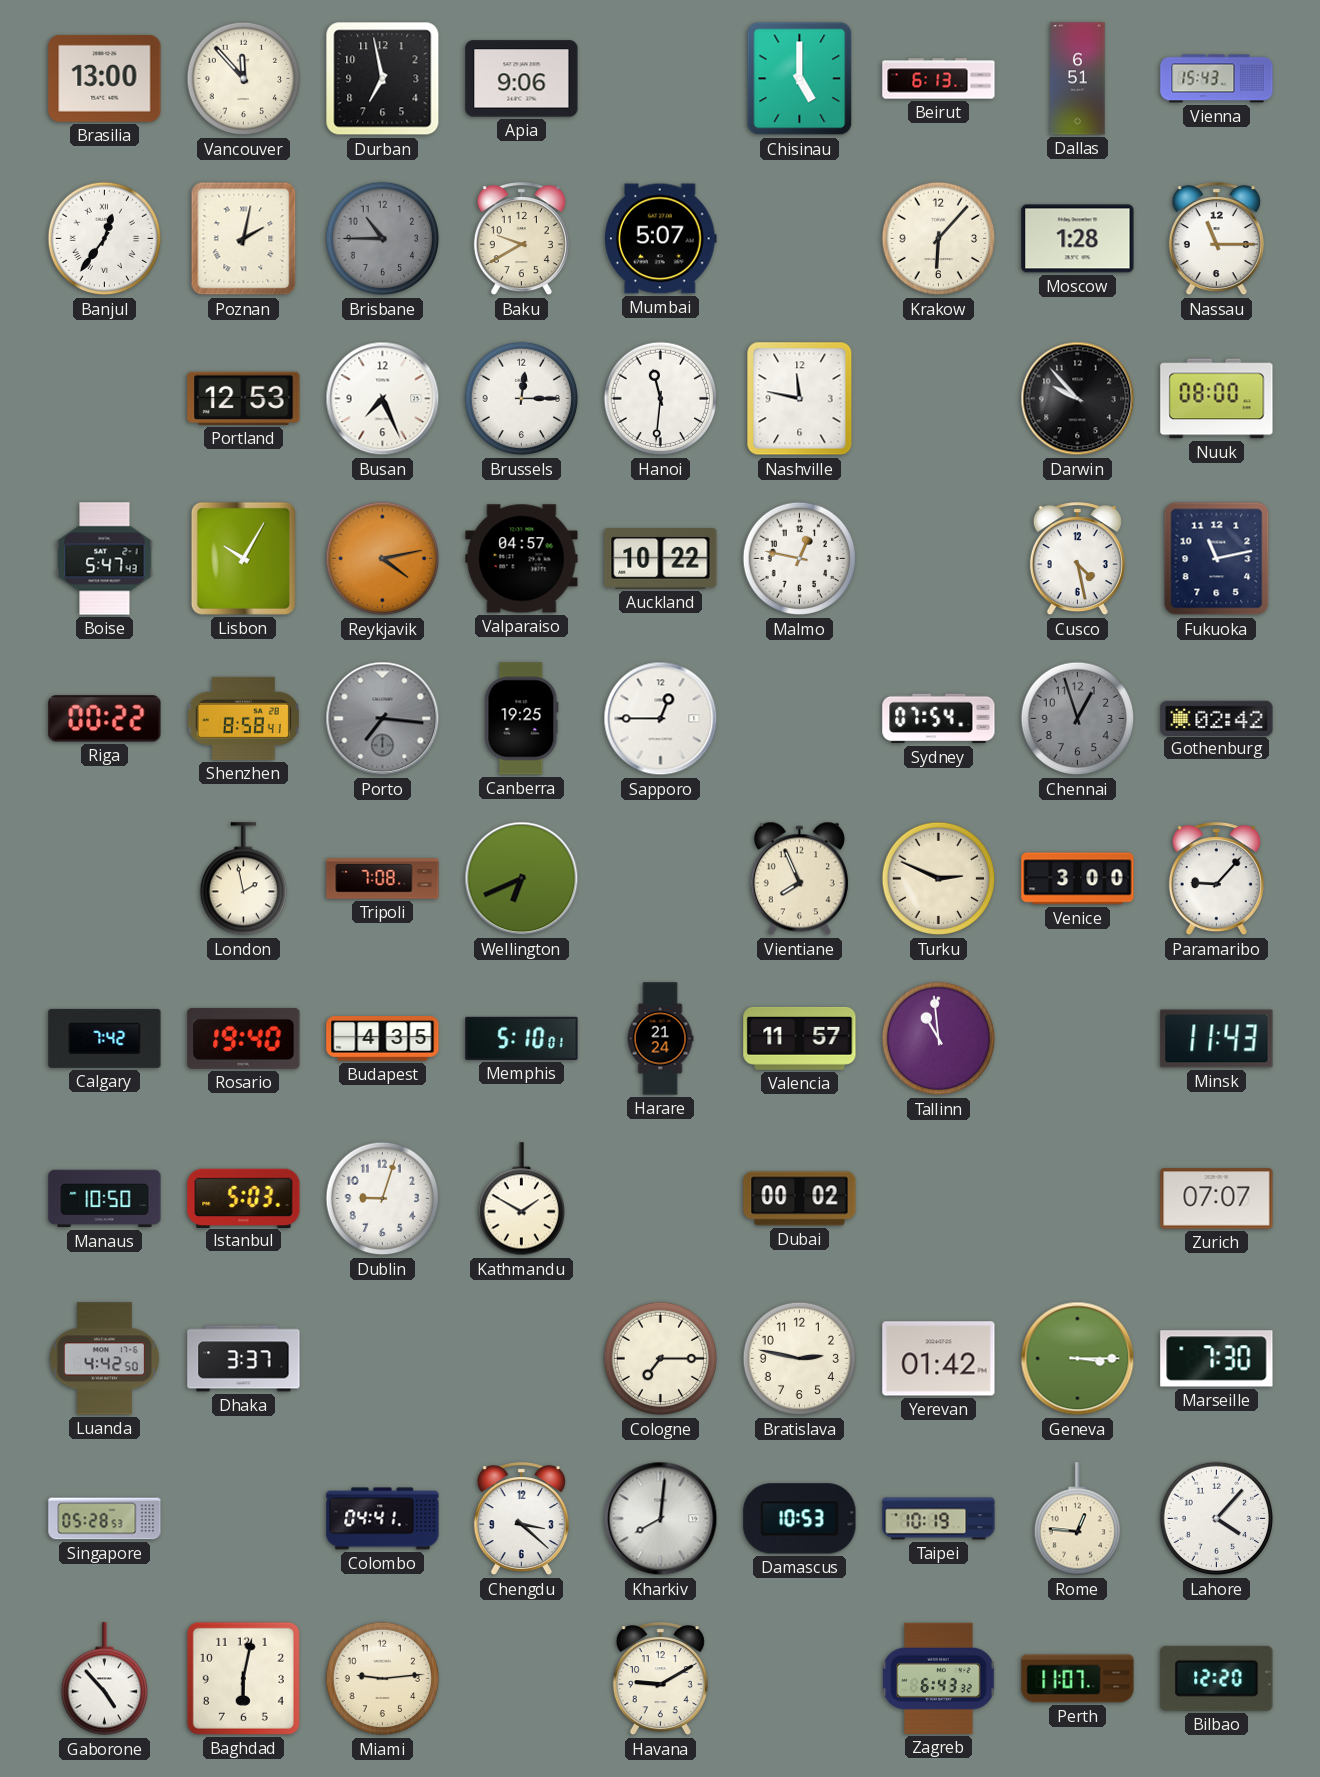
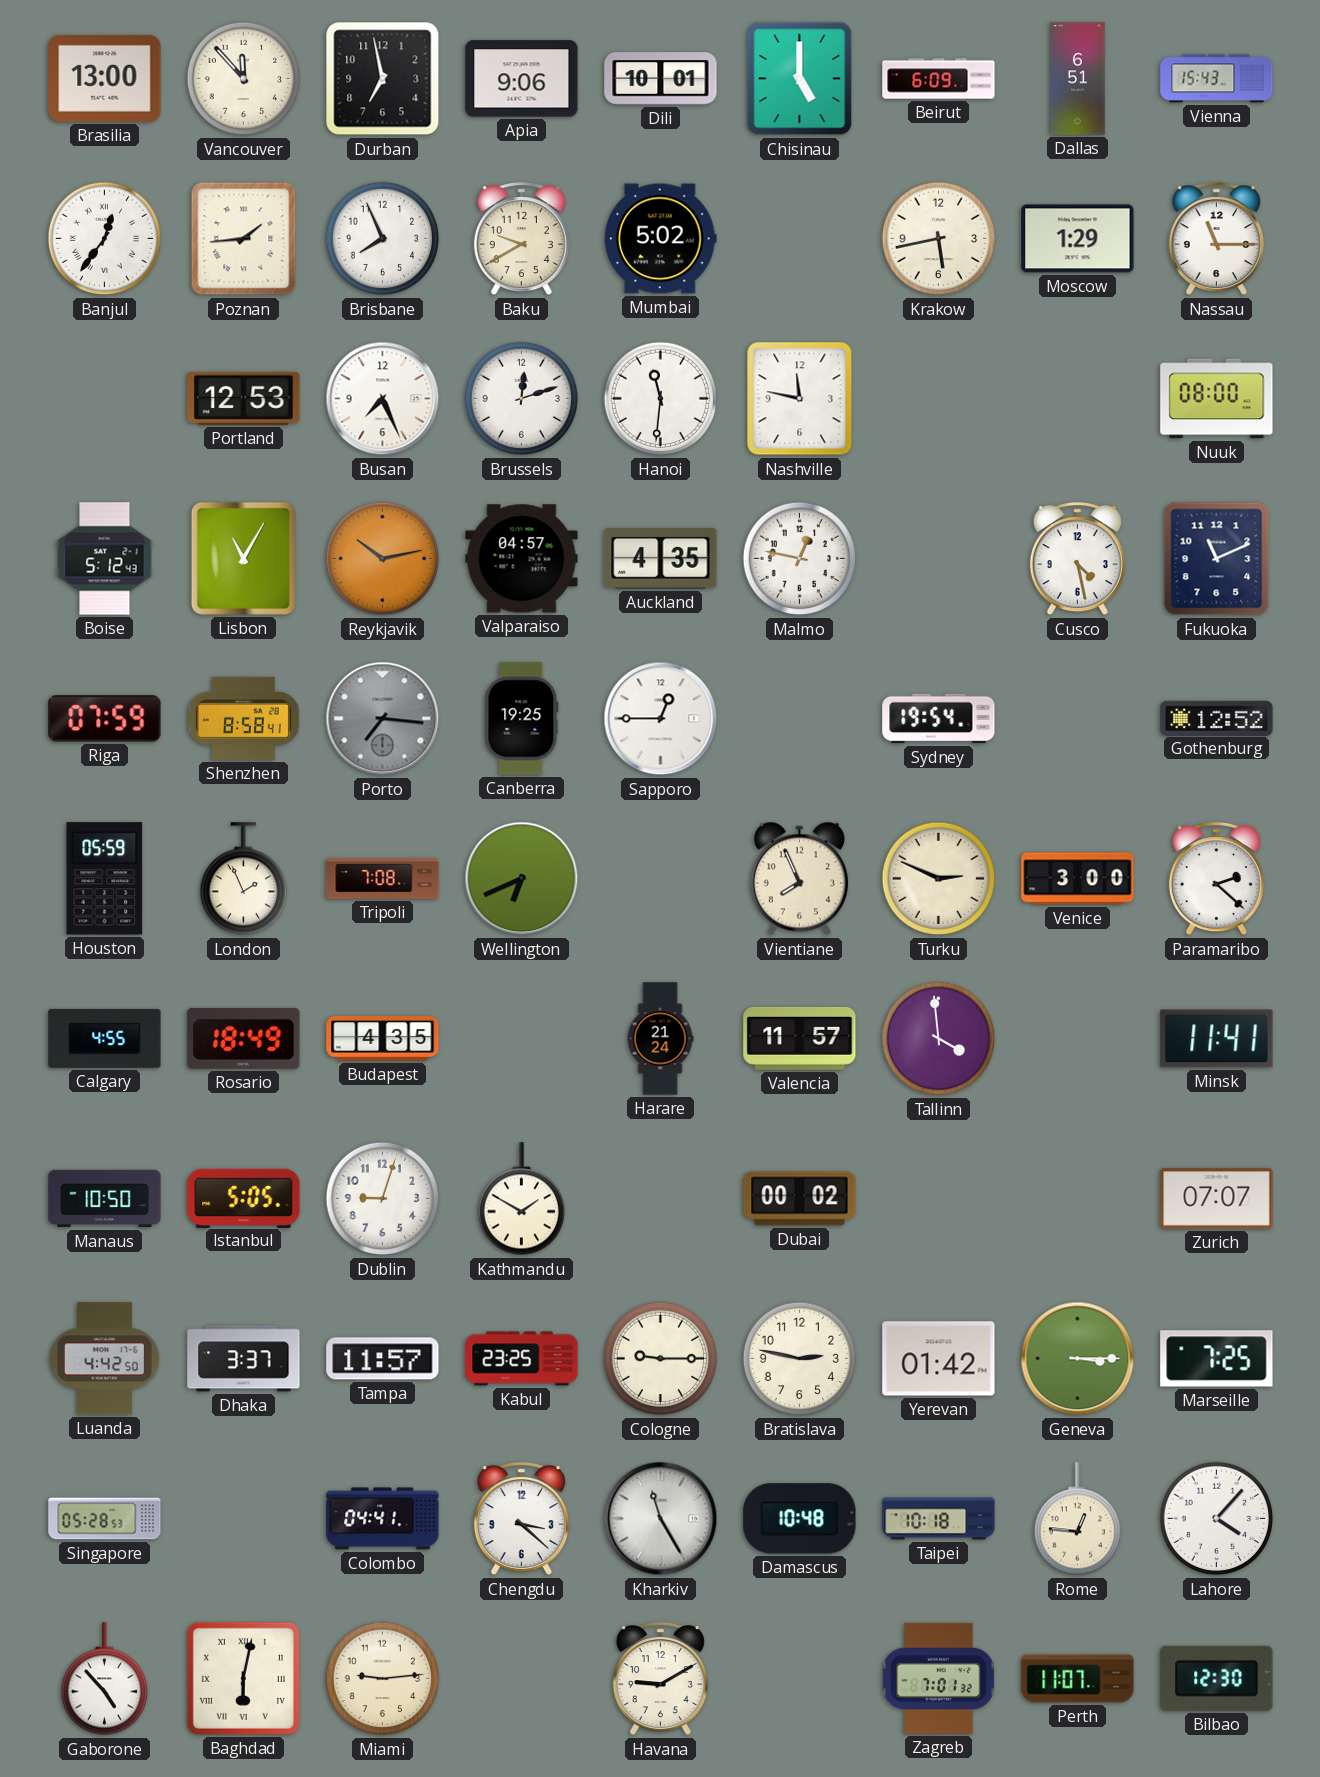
Dili: none -> 10:01
Beirut: 6:13 -> 6:09
Poznan: 2:02 -> 1:44
Brisbane: 10:45 -> 7:56
Brisbane dial: grey -> white
Mumbai: 5:07 -> 5:02
Krakow: 6:07 -> 5:43
Moscow: 1:28 -> 1:29
Brussels: 12:15 -> 12:12
Darwin: 9:53 -> none
Boise: 5:47 -> 5:12
Lisbon: 10:05 -> 11:05
Reykjavik: 4:13 -> 10:13
Auckland: 10:22 -> 4:35
Fukuoka: 11:13 -> 11:11
Riga: 00:22 -> 07:59
Sydney: 07:54 -> 19:54
Chennai: 12:57 -> none
Gothenburg: 02:42 -> 12:52
Houston: none -> 05:59
London: 1:58 -> 1:56
Paramaribo: 9:07 -> 2:22
Calgary: 7:42 -> 4:55
Rosario: 19:40 -> 18:49
Memphis: 5:10 -> none
Tallinn: 10:59 -> 3:59
Minsk: 11:43 -> 11:41
Istanbul: 5:03 -> 5:05
Tampa: none -> 11:57
Kabul: none -> 23:25
Cologne: 7:15 -> 9:15
Marseille: 7:30 -> 7:25
Kharkiv: 8:01 -> 11:25
Damascus: 10:53 -> 10:48
Taipei: 10:19 -> 10:18
Baghdad numerals: Arabic -> Roman
Zagreb: 6:43 -> 7:01
Bilbao: 12:20 -> 12:30
